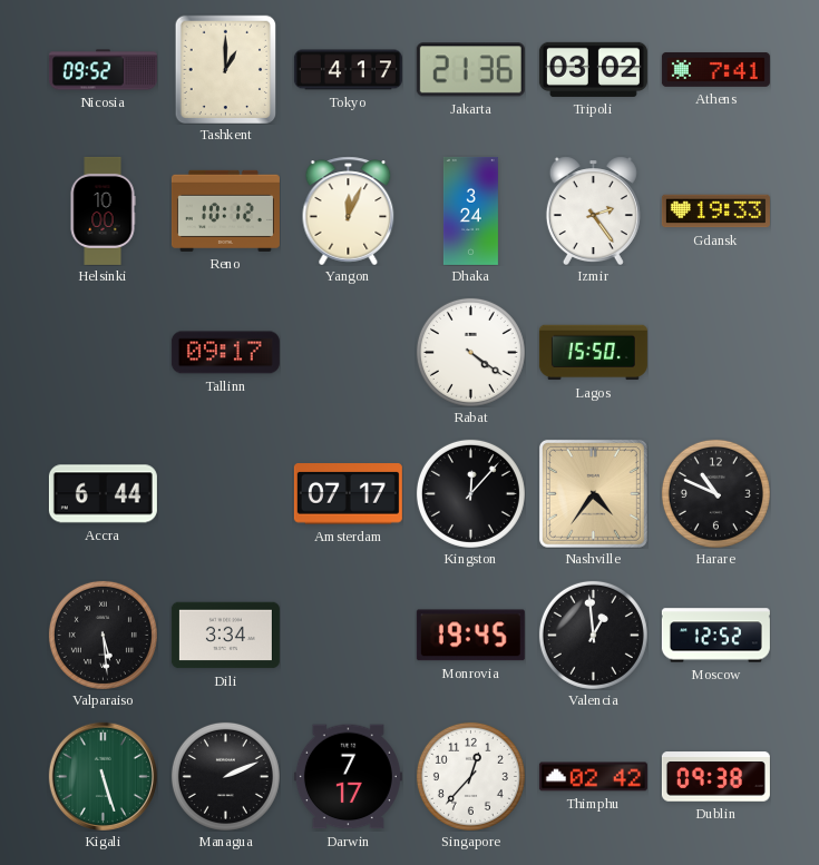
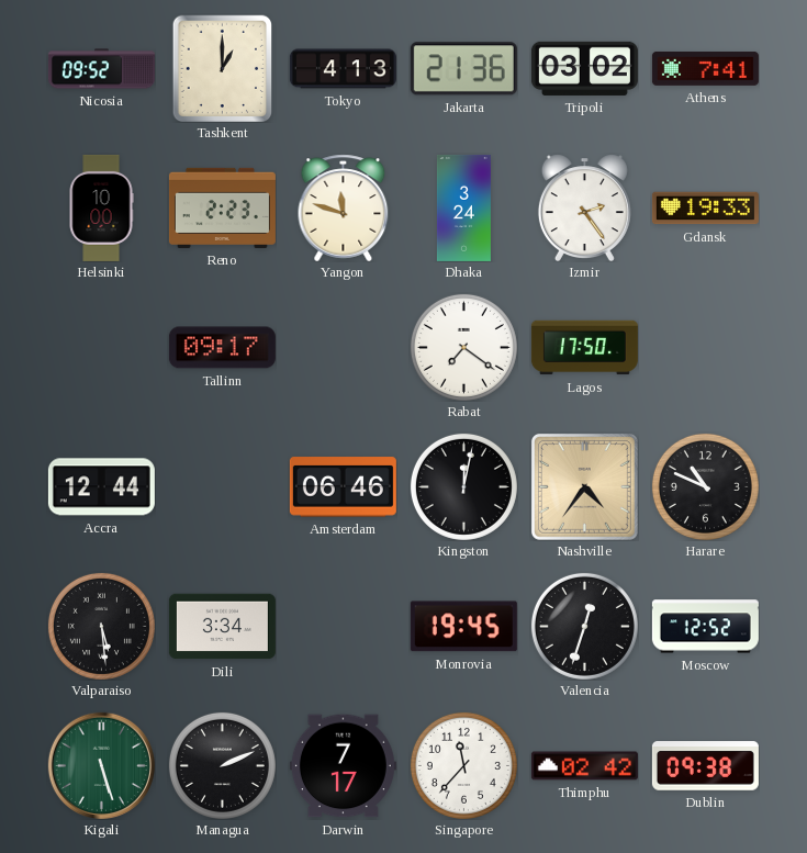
Tokyo: 4:17 -> 4:13
Reno: 10:12 -> 2:23
Yangon: 12:04 -> 11:48
Rabat: 4:21 -> 7:21
Lagos: 15:50 -> 17:50
Accra: 6:44 -> 12:44
Amsterdam: 07:17 -> 06:46
Kingston: 12:07 -> 12:02
Valencia: 12:59 -> 12:33
Singapore: 12:37 -> 11:37
